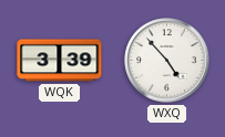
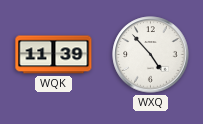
WQK: 3:39 -> 11:39
